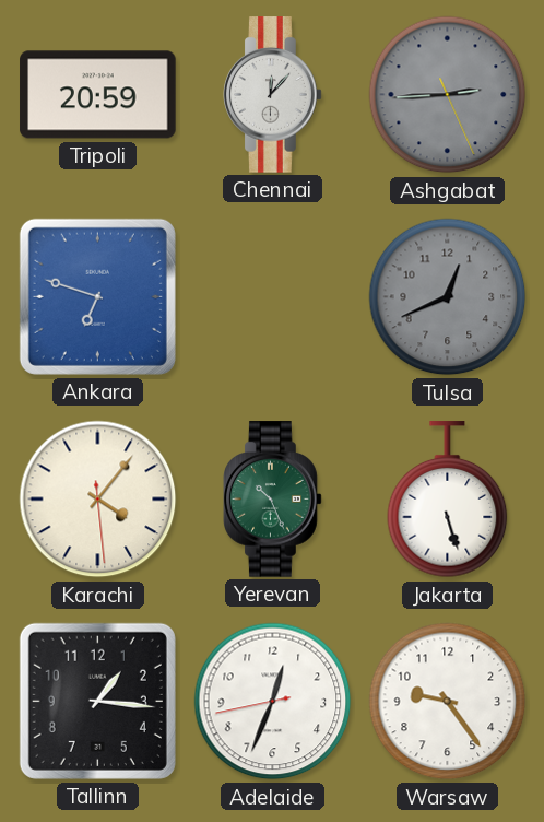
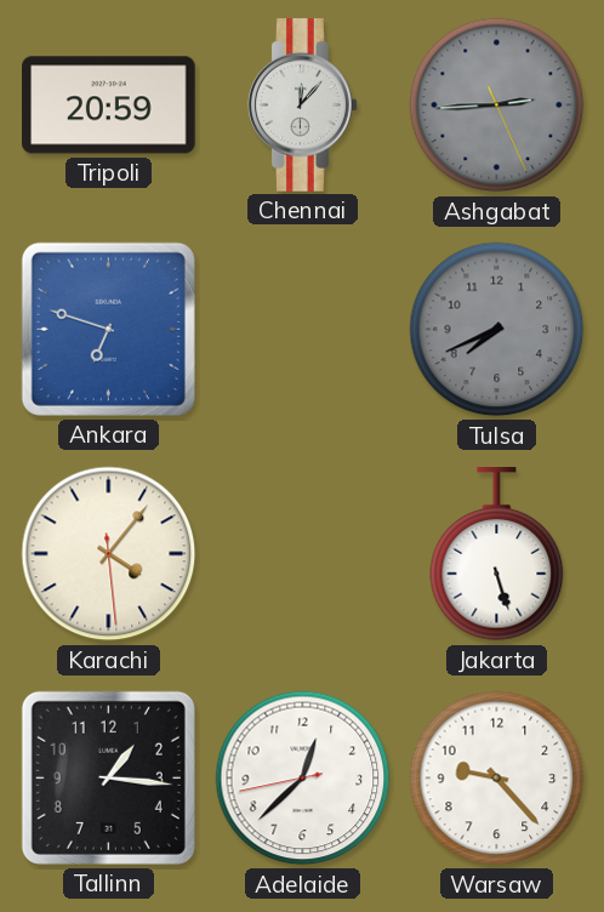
Tulsa: 12:41 -> 7:41
Yerevan: 10:26 -> none
Adelaide: 12:33 -> 12:37
Warsaw: 9:24 -> 9:23
